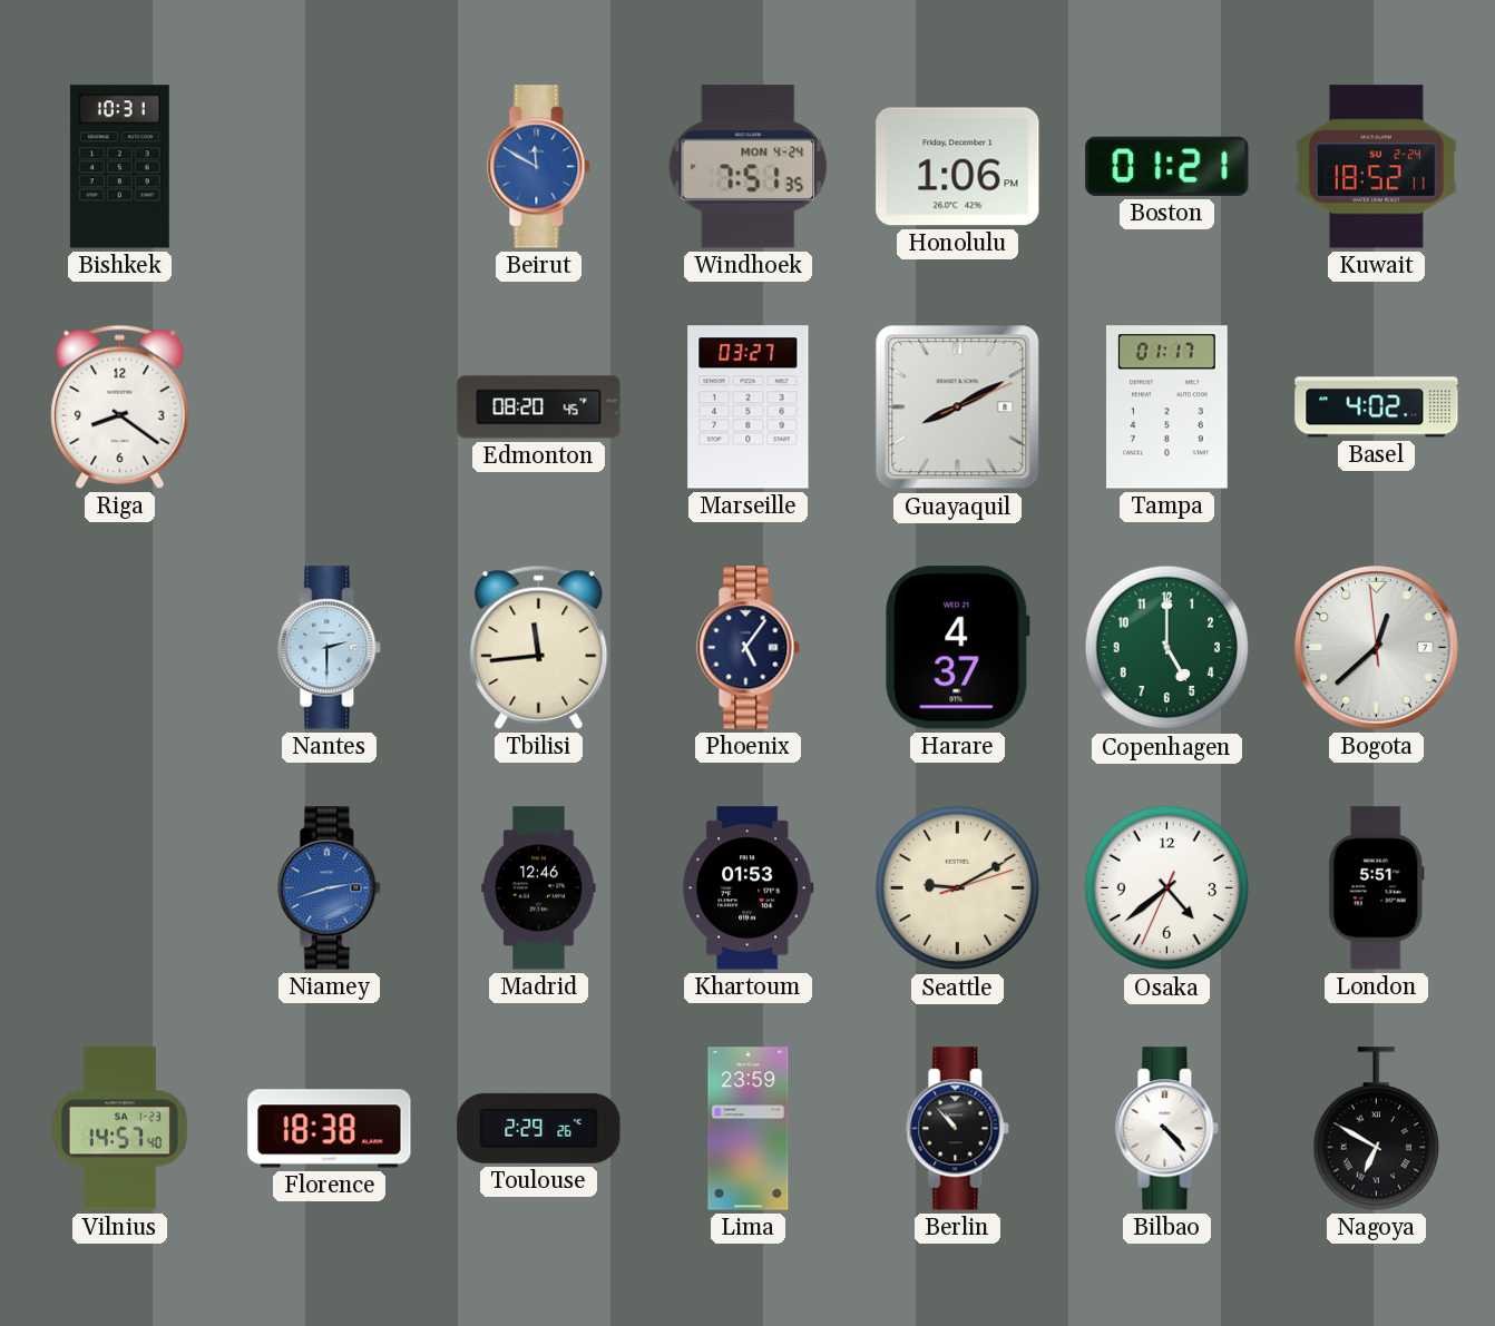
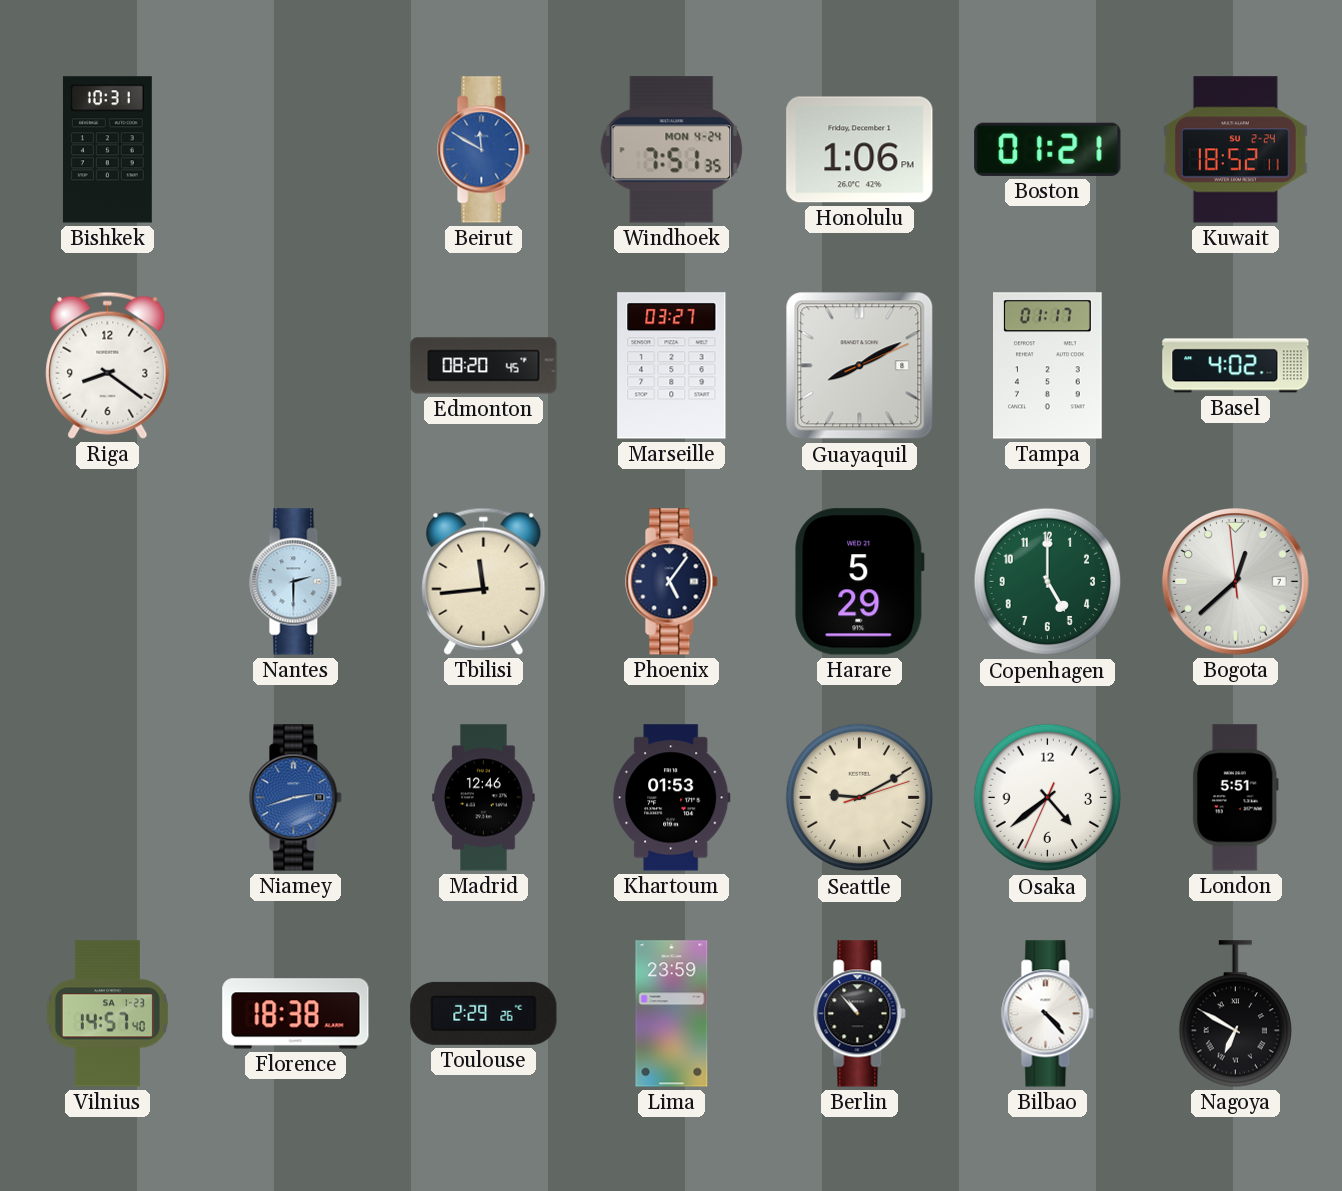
Harare: 4:37 -> 5:29
